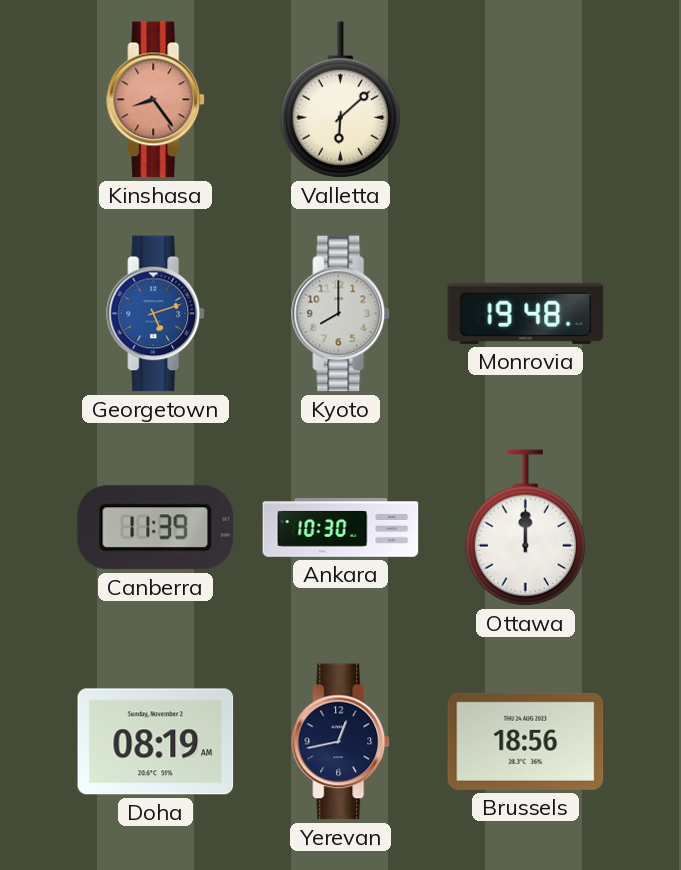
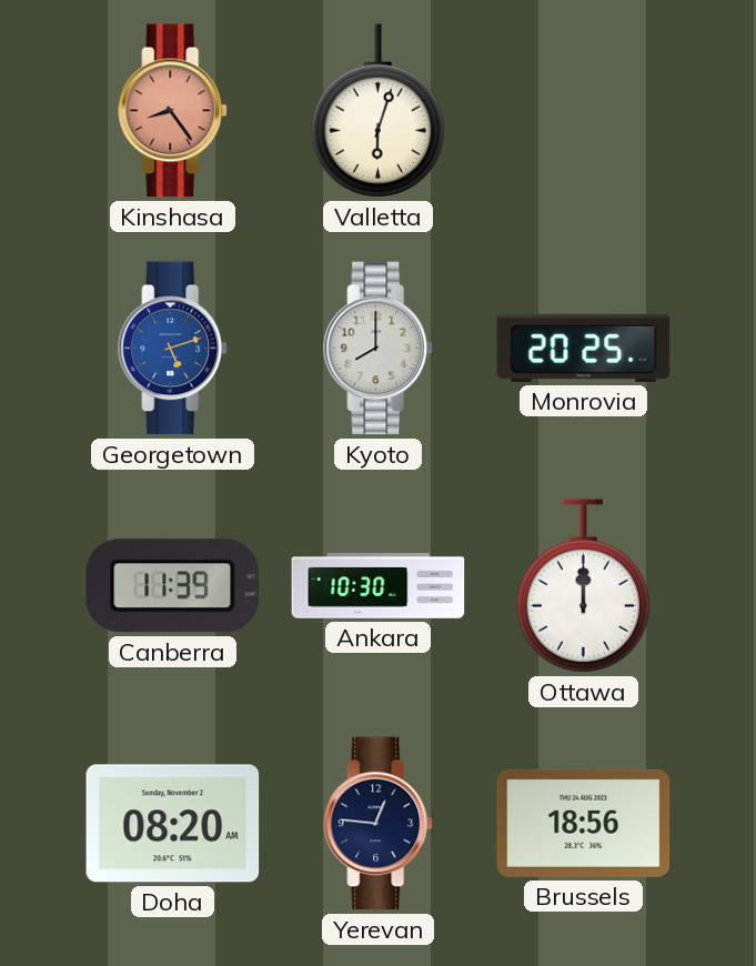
Valletta: 6:08 -> 6:03
Monrovia: 19:48 -> 20:25
Doha: 08:19 -> 08:20
Yerevan: 12:43 -> 12:46
